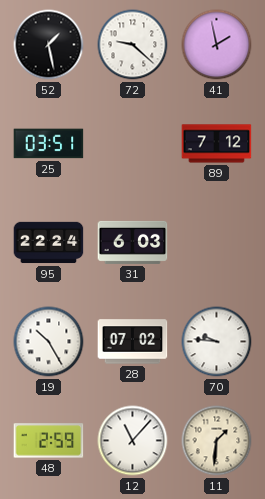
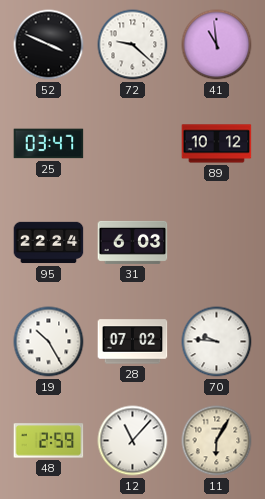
52: 1:28 -> 3:49
41: 1:58 -> 10:59
25: 03:51 -> 03:47
89: 7:12 -> 10:12
11: 1:31 -> 6:05
